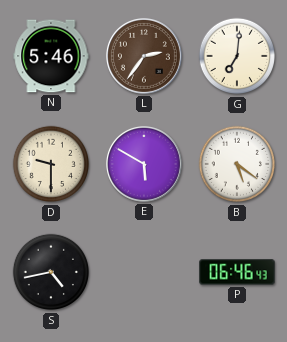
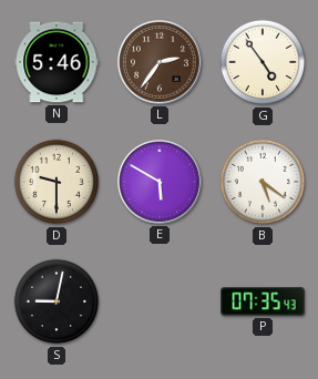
G: 7:01 -> 4:54
S: 4:43 -> 9:02
P: 06:46 -> 07:35
